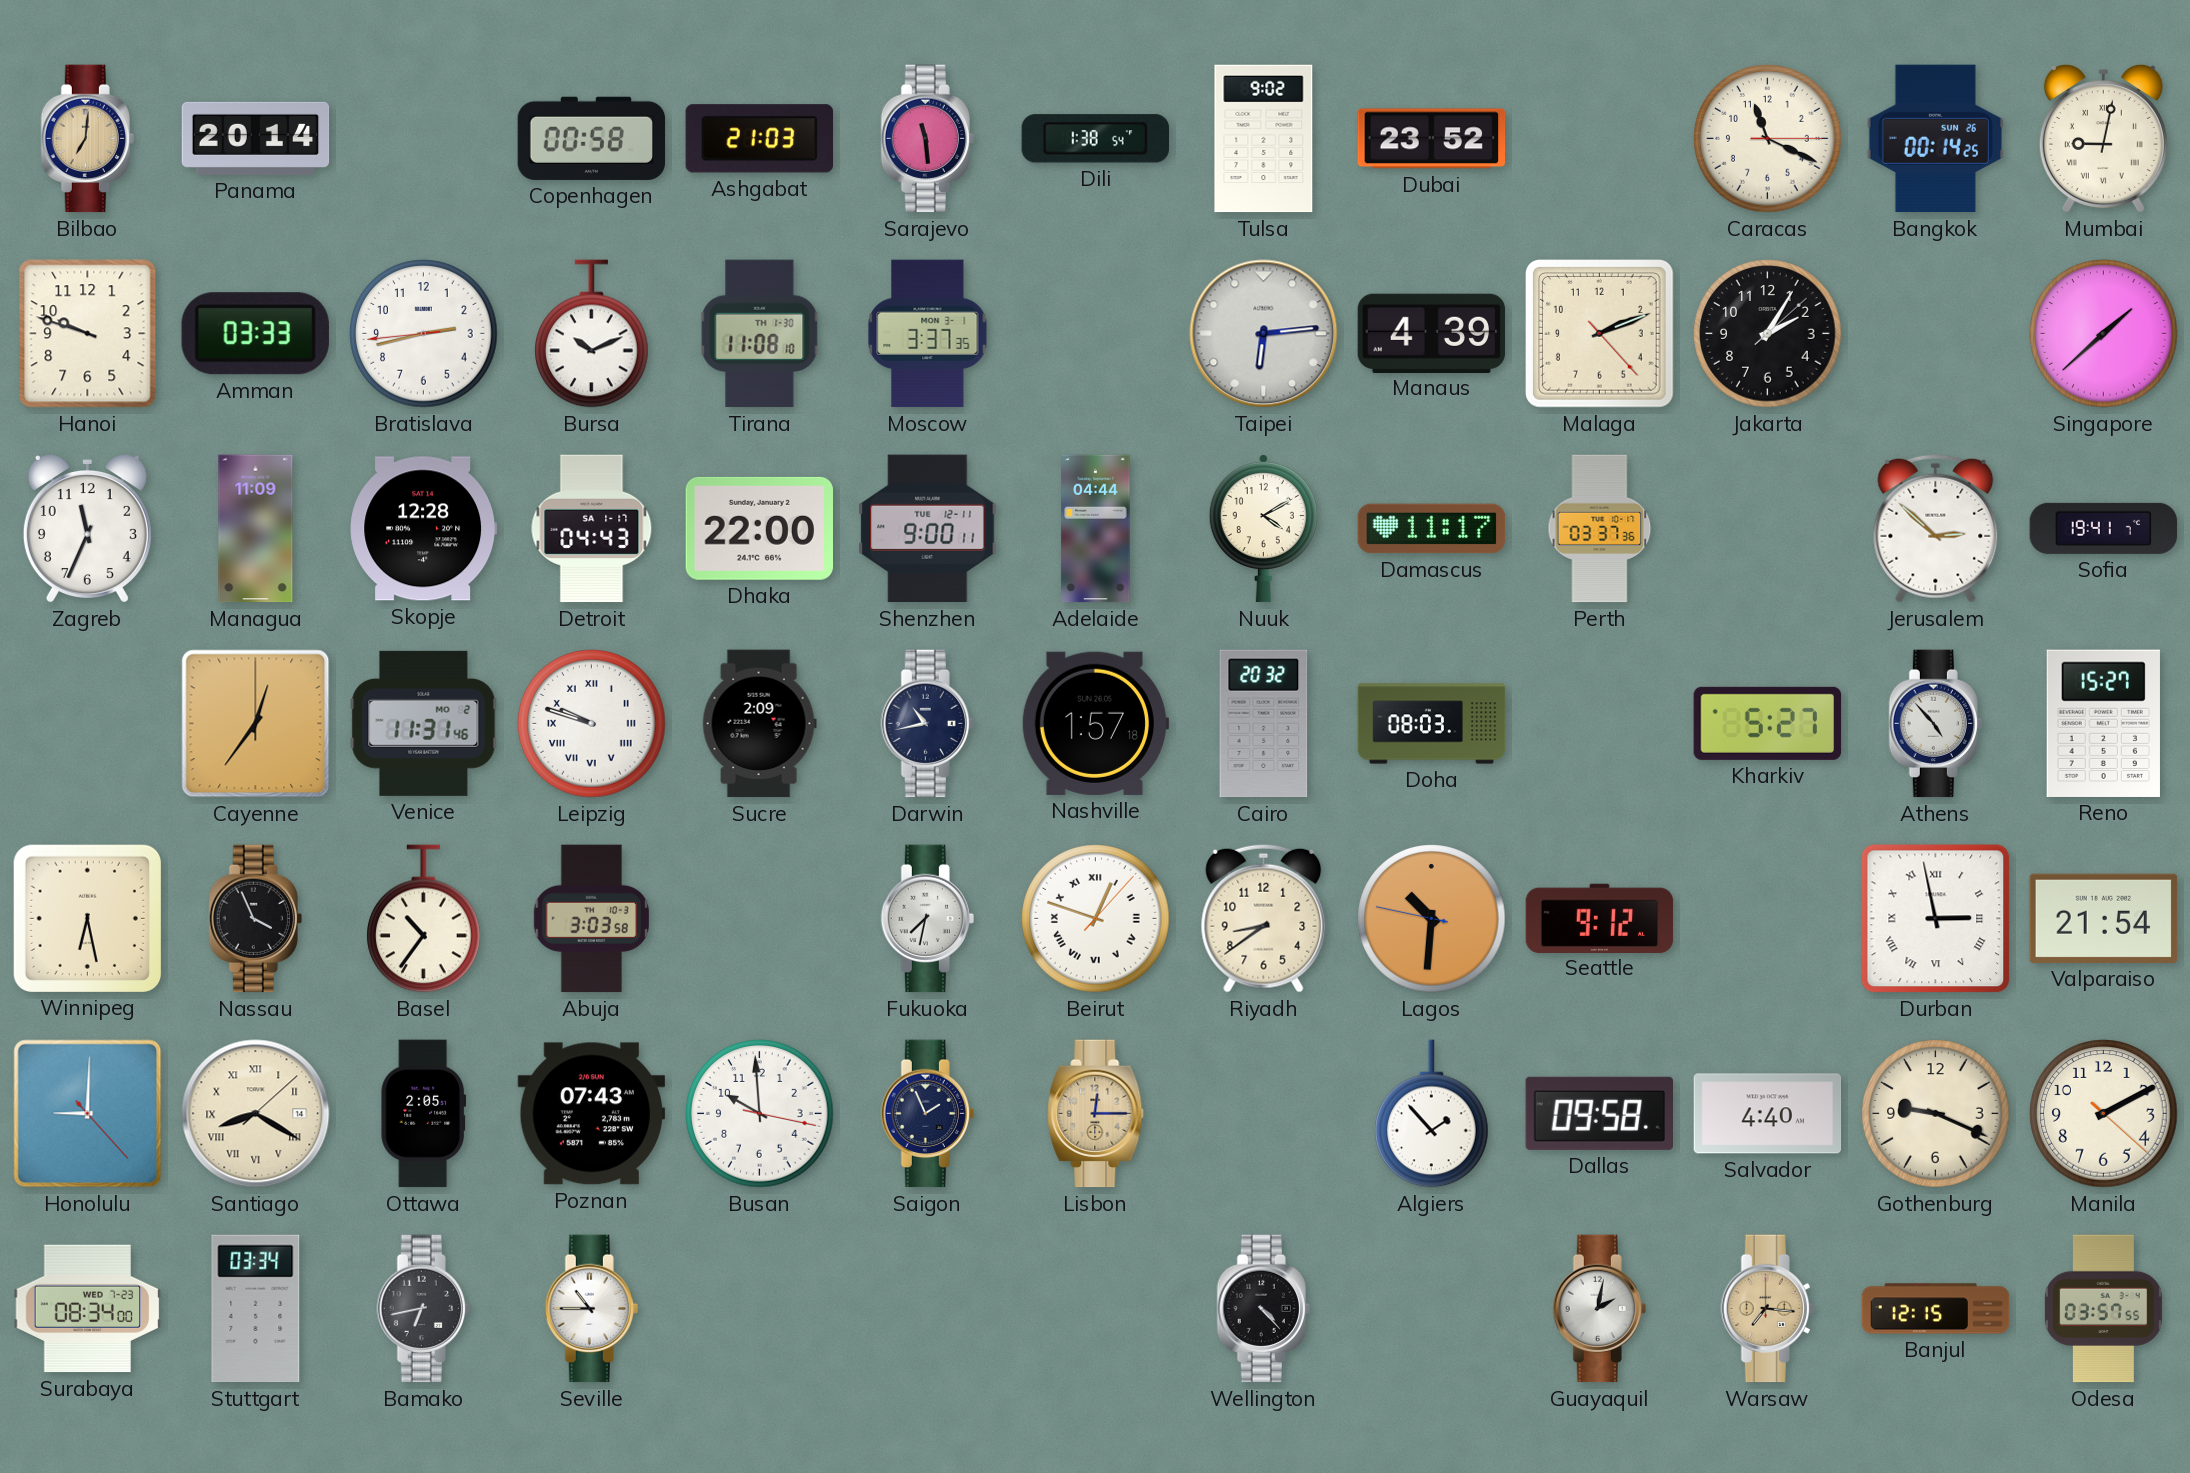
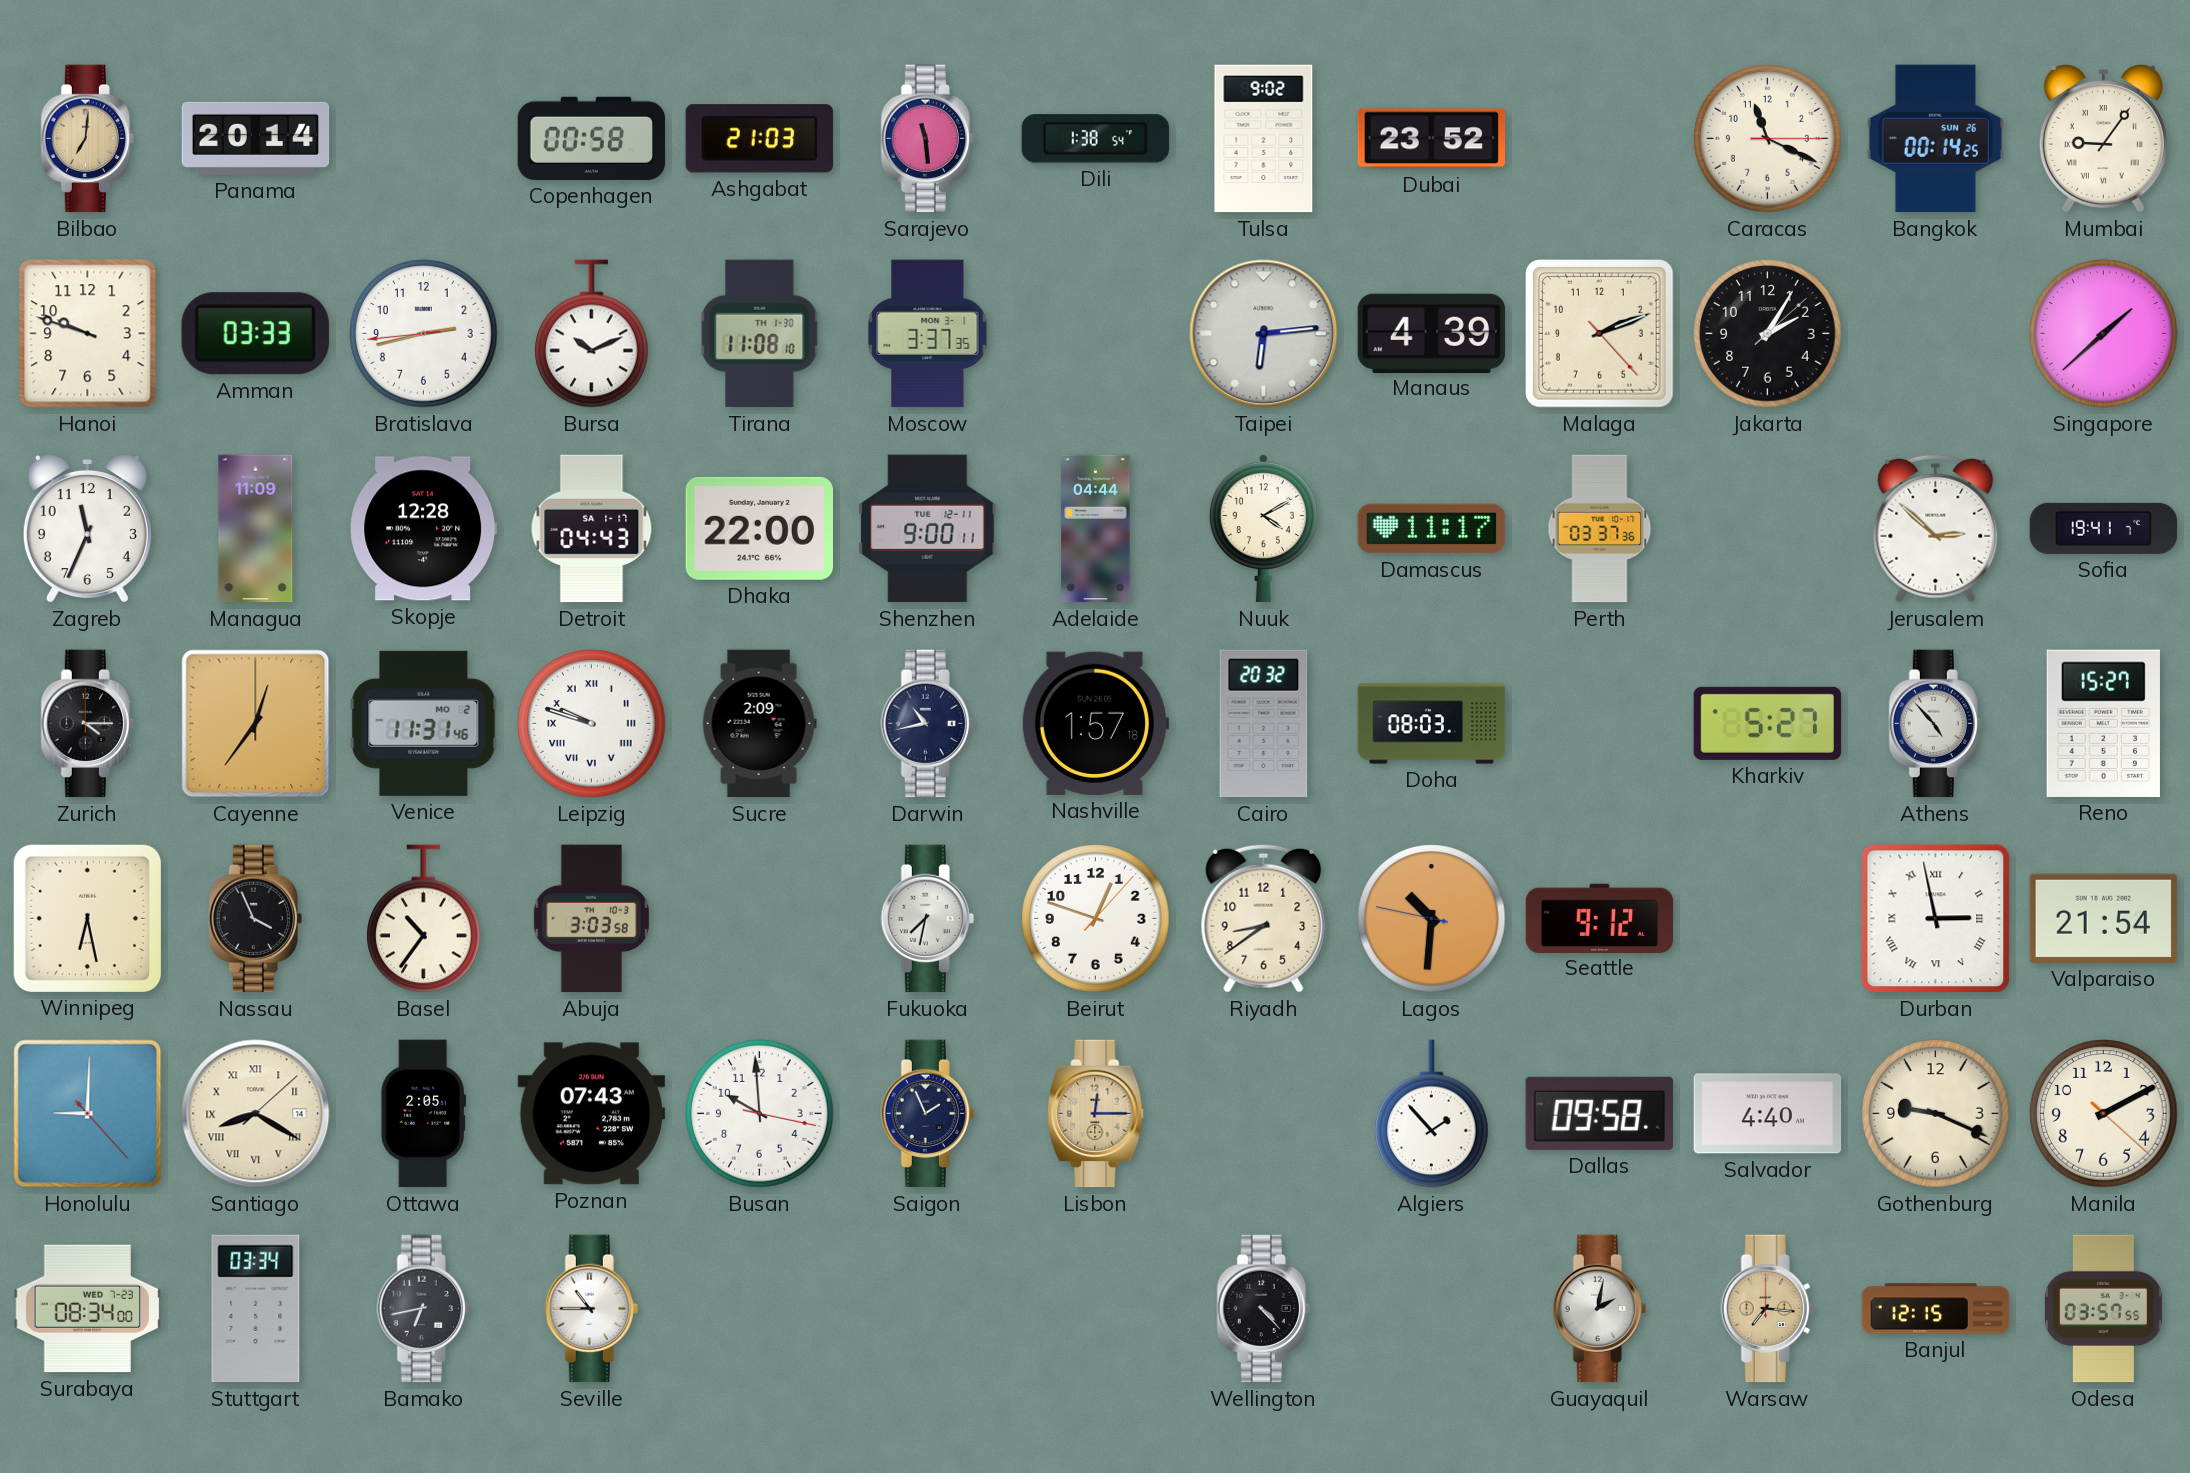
Mumbai: 9:02 -> 9:06
Zurich: none -> 4:15
Beirut numerals: Roman -> Arabic
